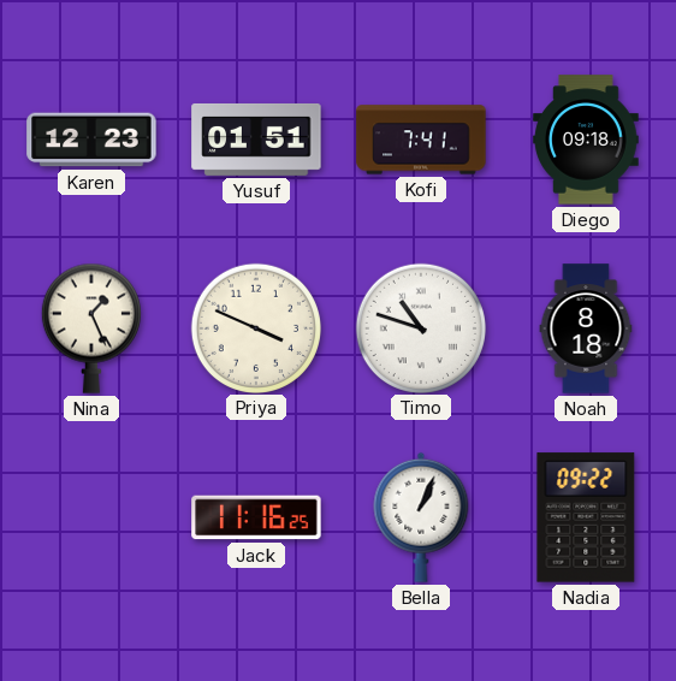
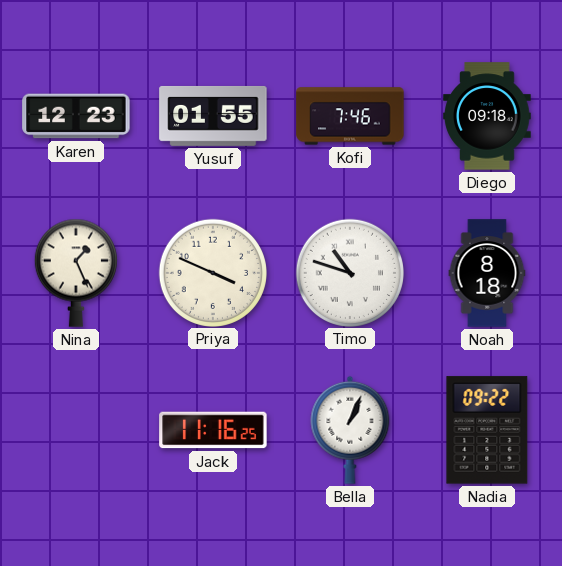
Yusuf: 01:51 -> 01:55
Kofi: 7:41 -> 7:46
